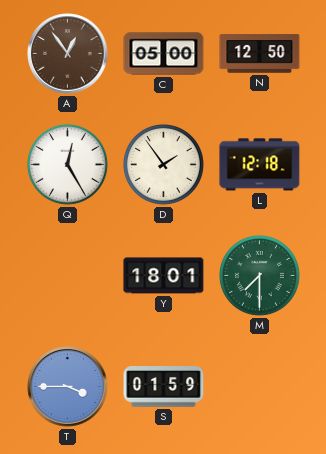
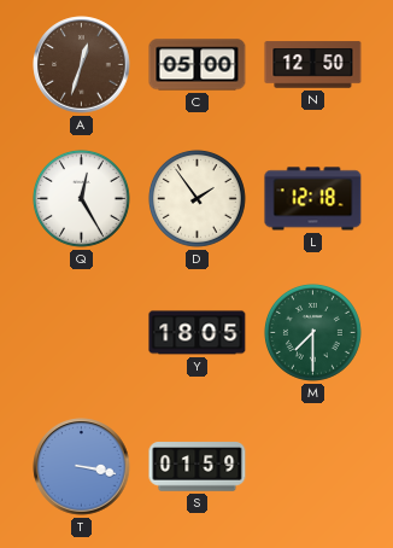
A: 12:54 -> 12:33
Y: 18:01 -> 18:05
T: 3:45 -> 3:17
